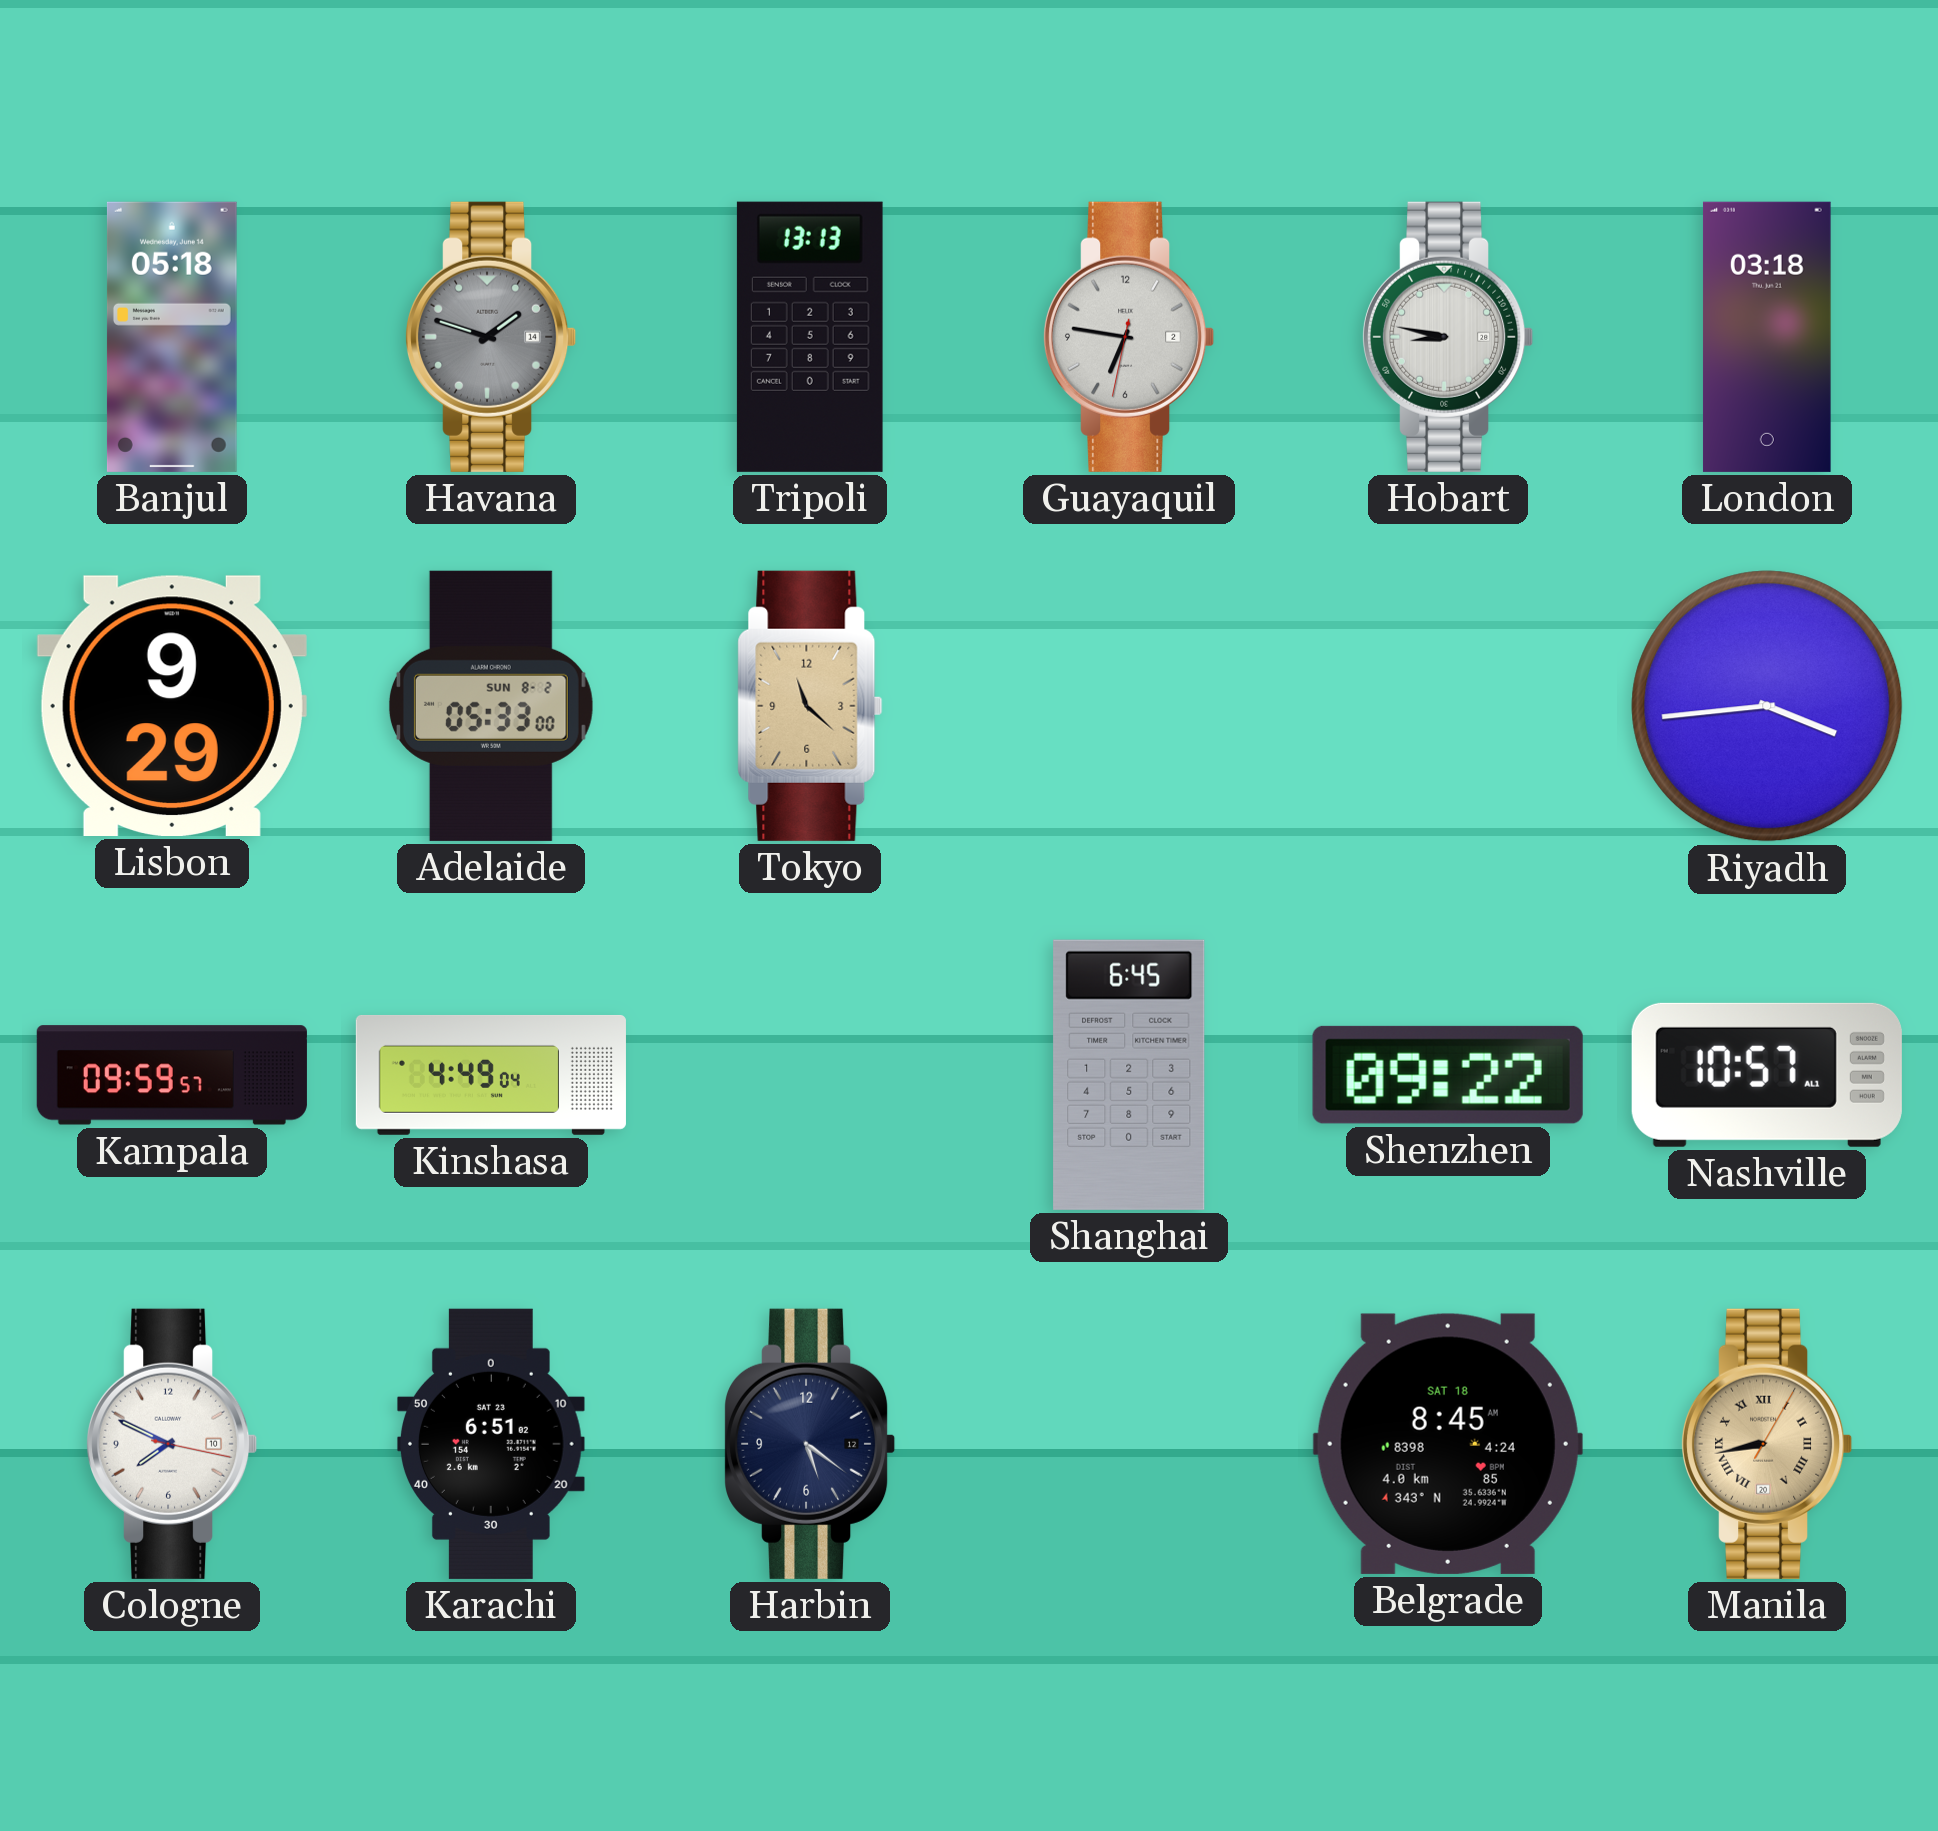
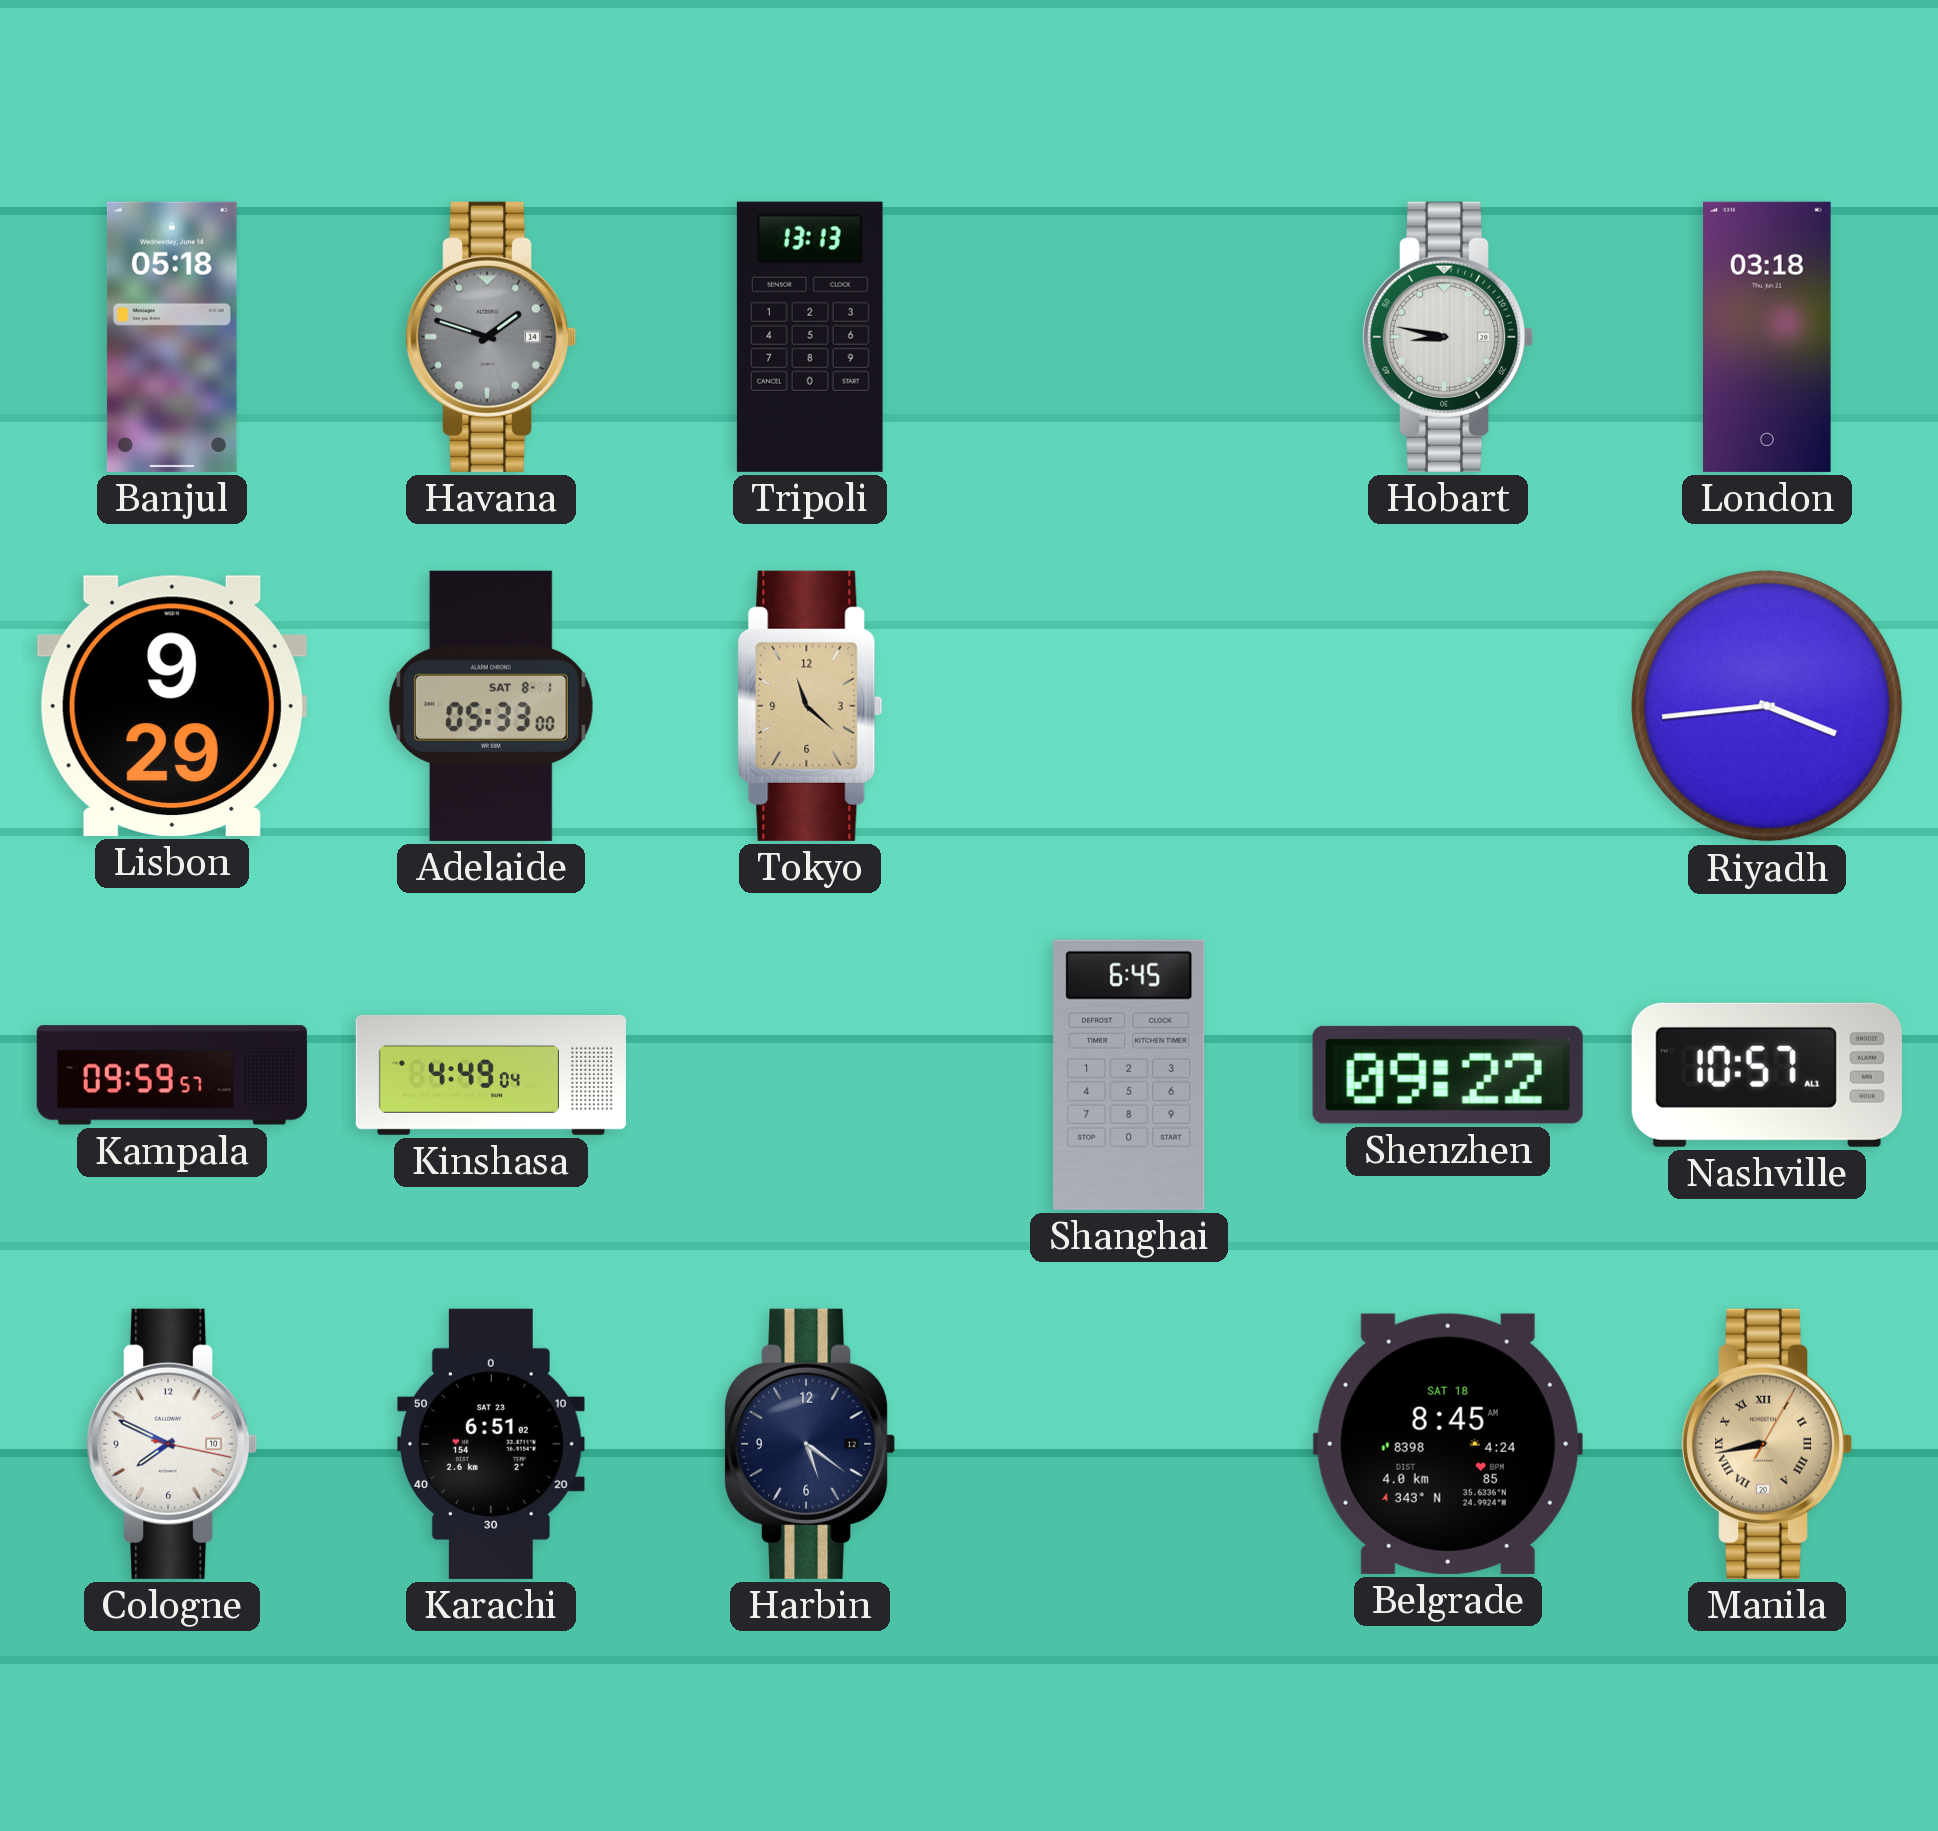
Guayaquil: 6:46 -> none
Adelaide date: SUN 8-2 -> SAT 8-1
